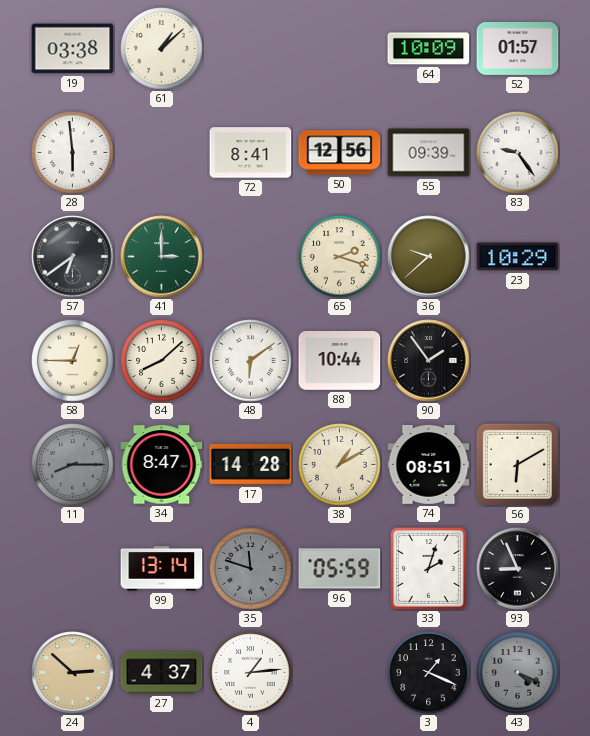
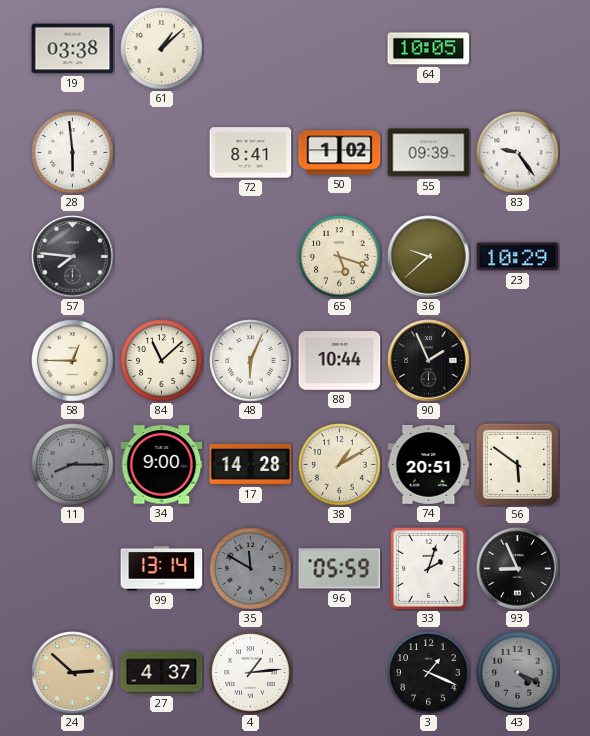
64: 10:09 -> 10:05
52: 01:57 -> none
50: 12:56 -> 1:02
57: 6:39 -> 7:46
41: 3:00 -> none
65: 2:18 -> 5:18
84: 8:08 -> 11:08
48: 6:09 -> 6:04
90: 1:54 -> 1:56
34: 8:47 -> 9:00
74: 08:51 -> 20:51
56: 6:10 -> 5:51
35: 11:48 -> 11:50
